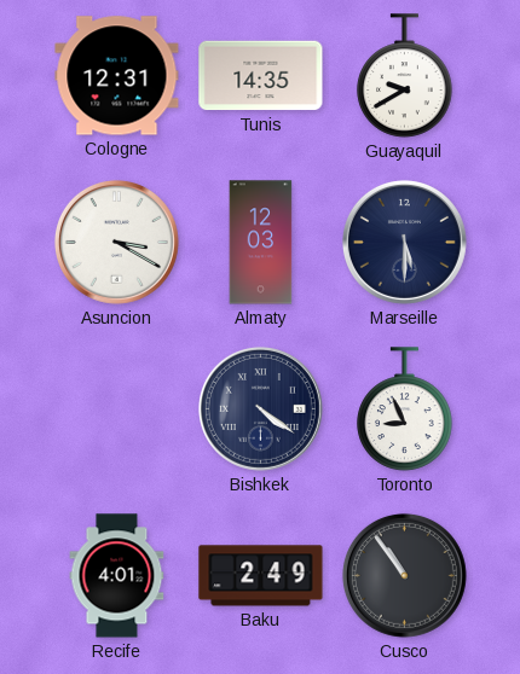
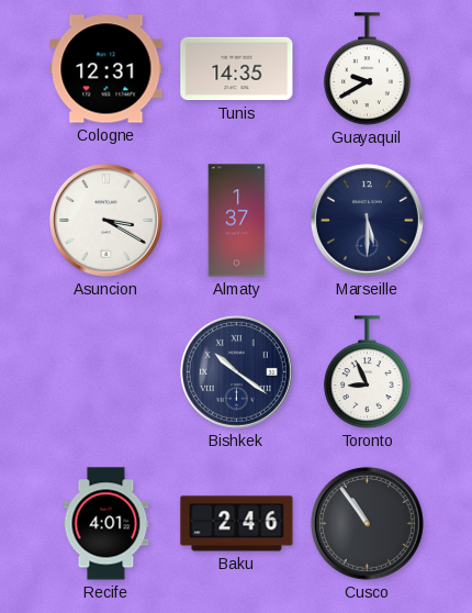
Almaty: 12:03 -> 1:37
Bishkek: 4:21 -> 10:21
Baku: 2:49 -> 2:46
